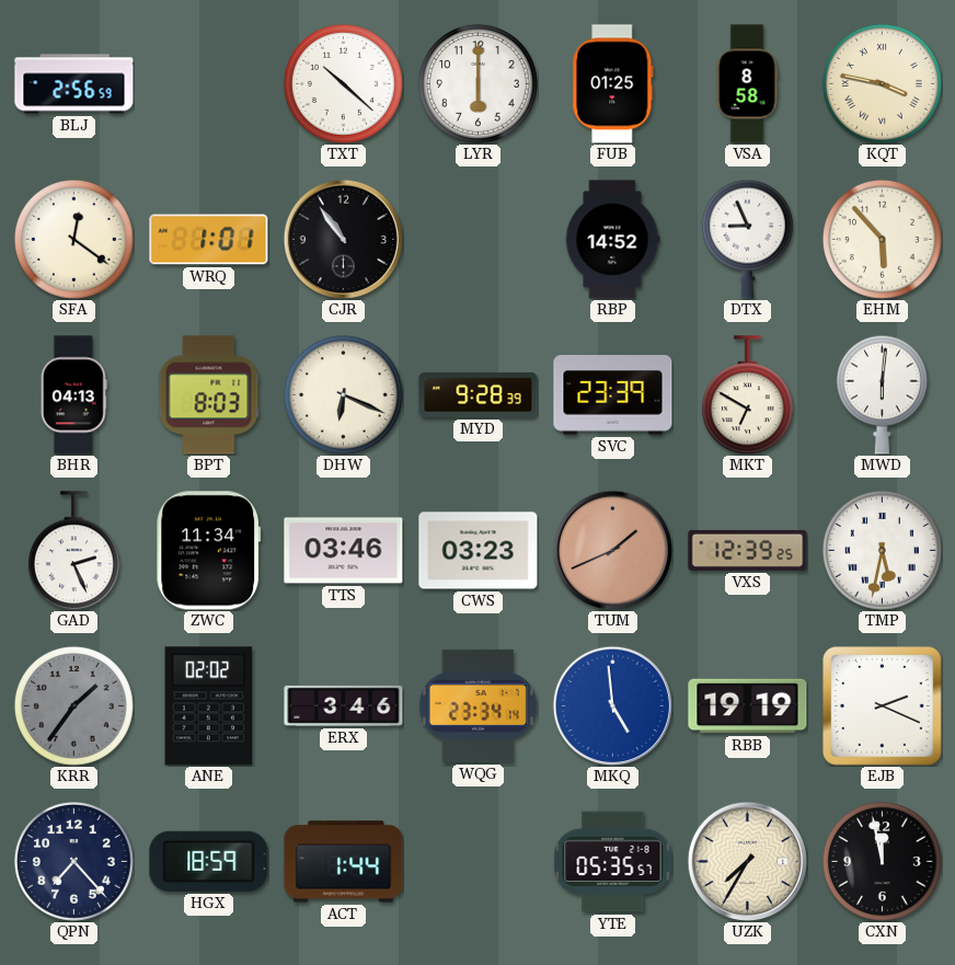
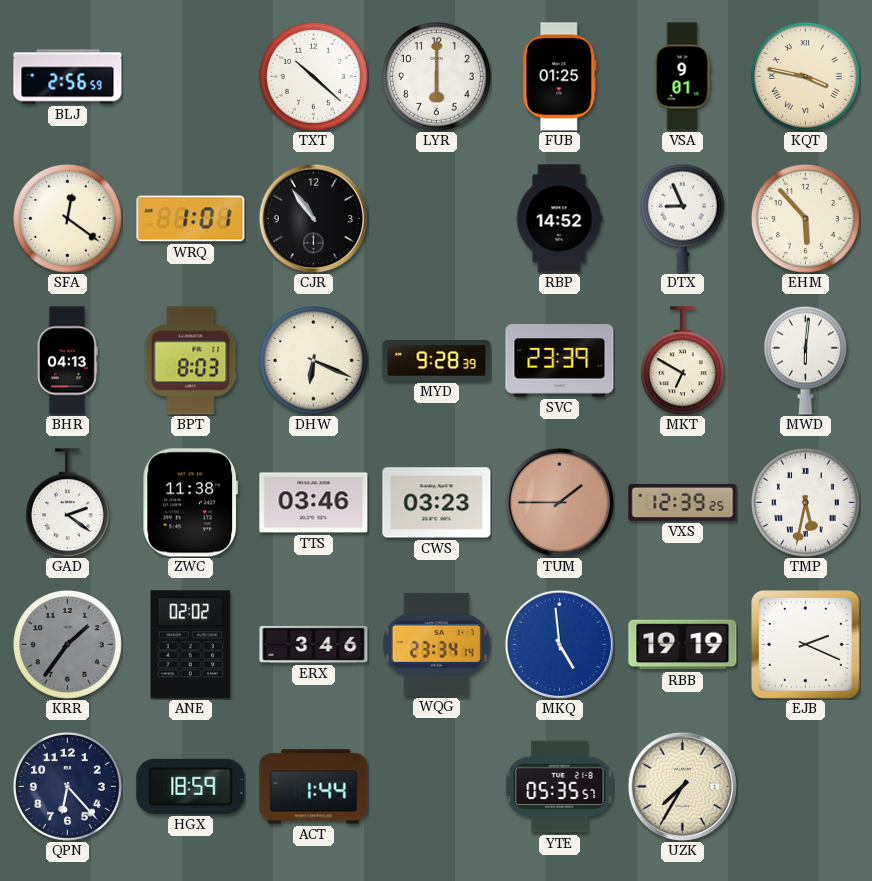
VSA: 8:58 -> 9:01
GAD: 2:26 -> 2:21
ZWC: 11:34 -> 11:38
TUM: 1:41 -> 1:45
QPN: 7:23 -> 6:23
CXN: 11:58 -> none
